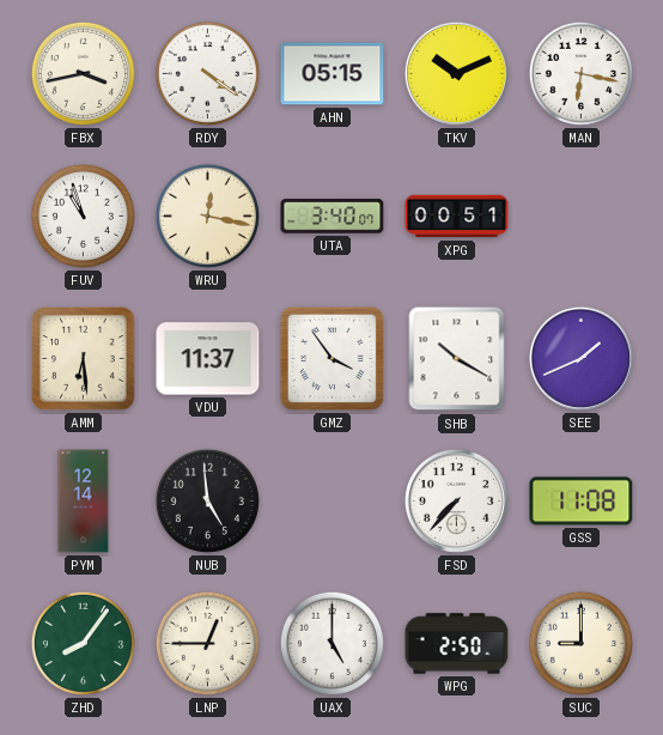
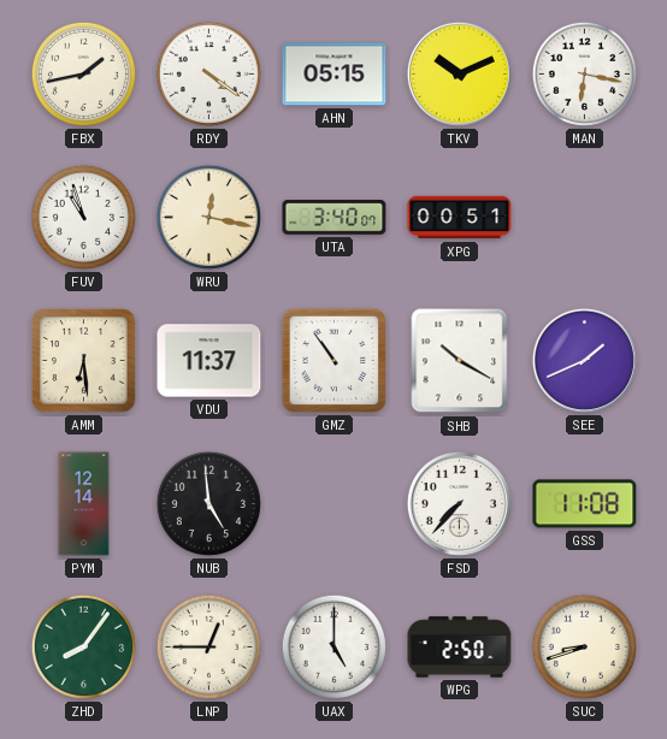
FBX: 3:43 -> 1:43
GMZ: 3:54 -> 10:54
SUC: 9:00 -> 8:42
